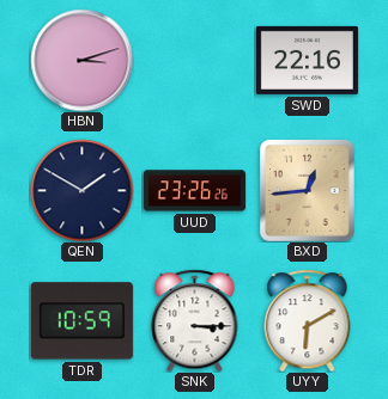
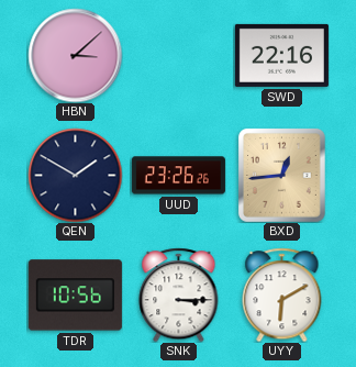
HBN: 3:12 -> 3:08
TDR: 10:59 -> 10:56
